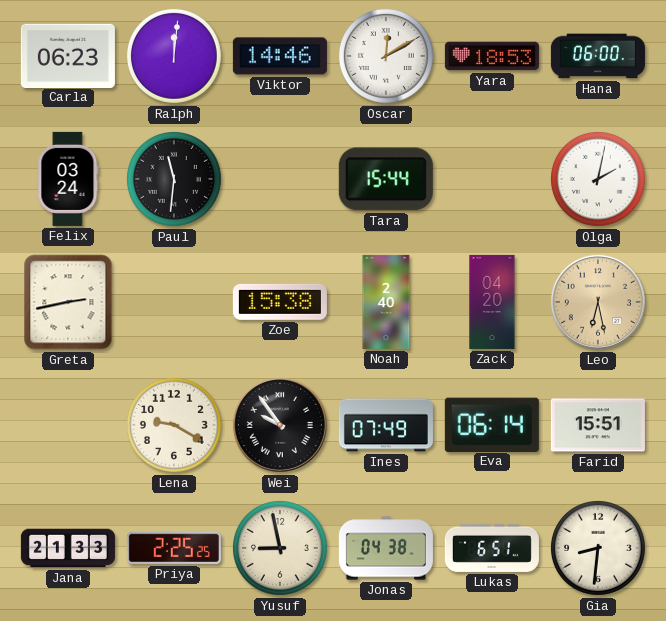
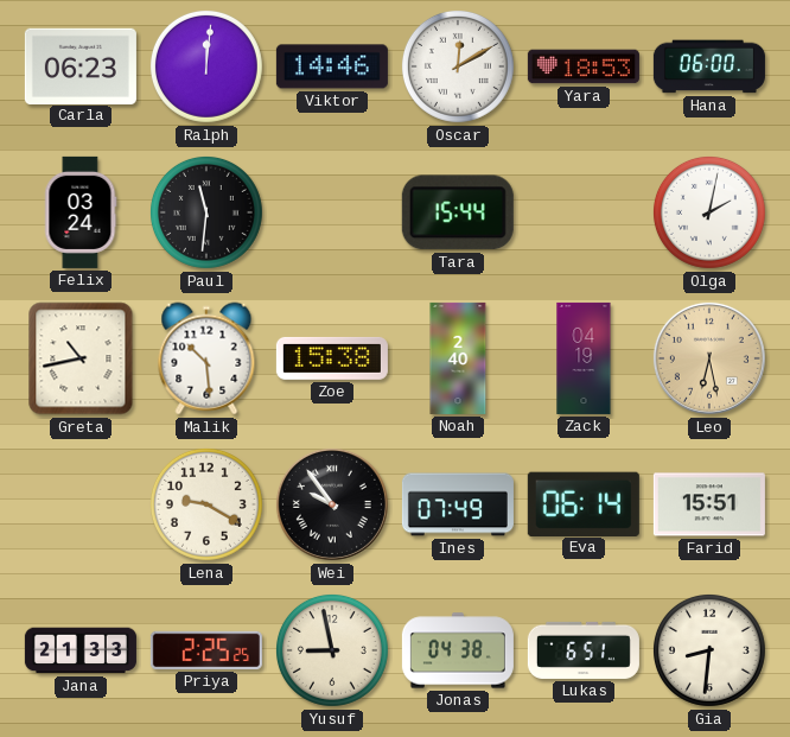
Greta: 2:43 -> 10:43
Malik: none -> 10:29
Zack: 04:20 -> 04:19
